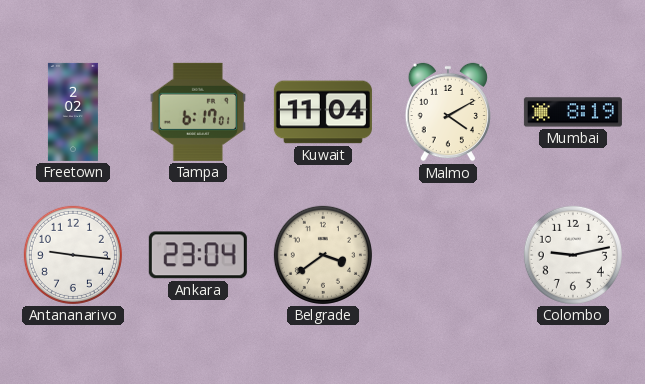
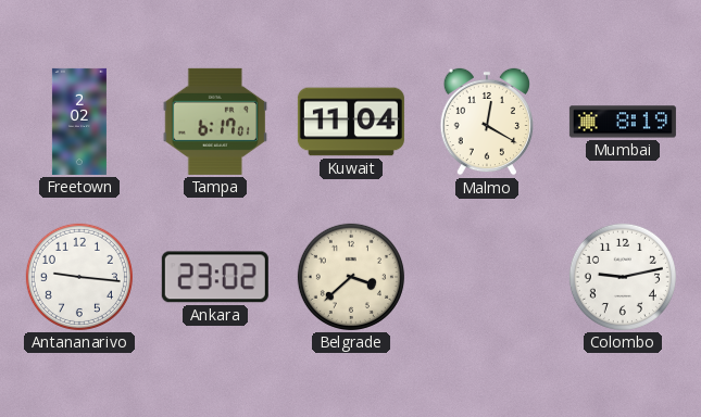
Malmo: 4:10 -> 12:20
Ankara: 23:04 -> 23:02
Belgrade: 3:39 -> 3:38
